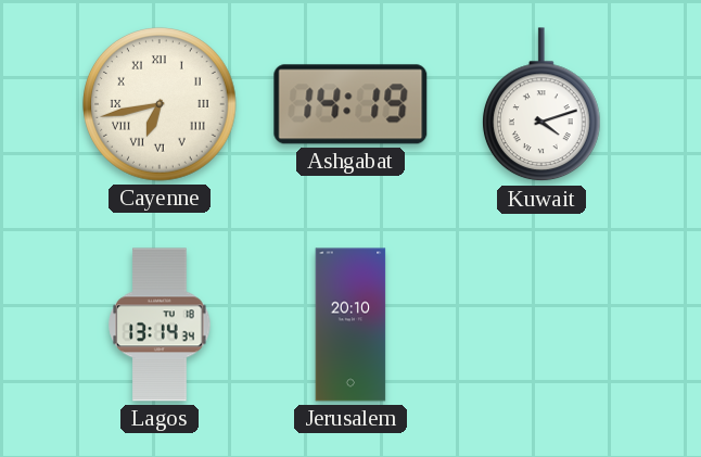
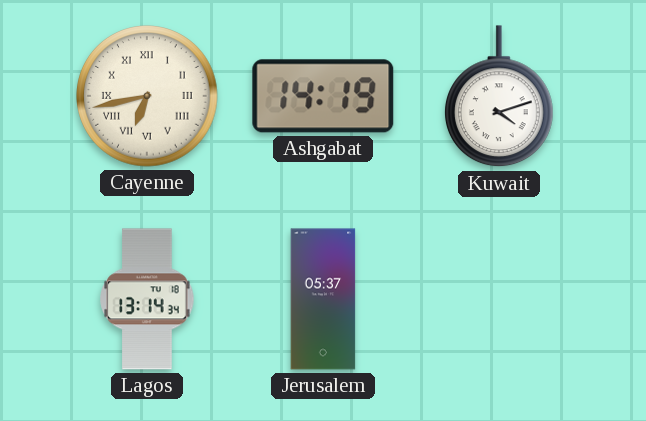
Jerusalem: 20:10 -> 05:37
